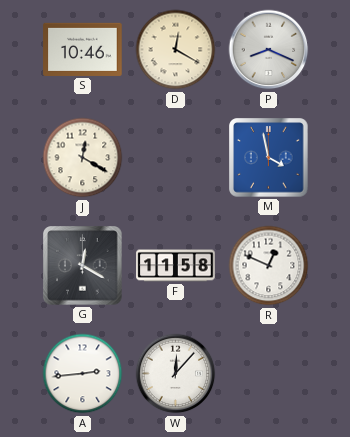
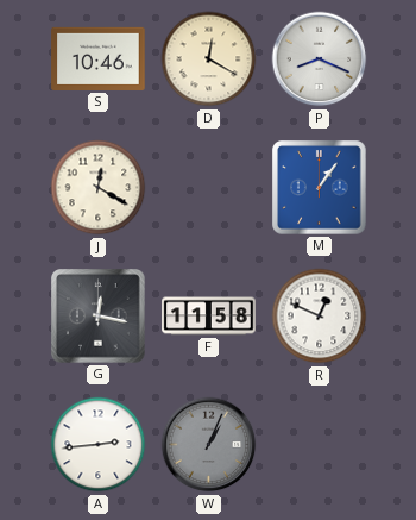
M: 3:58 -> 1:06
G: 12:20 -> 12:17
W: 12:07 -> 1:04
W dial: white -> grey
